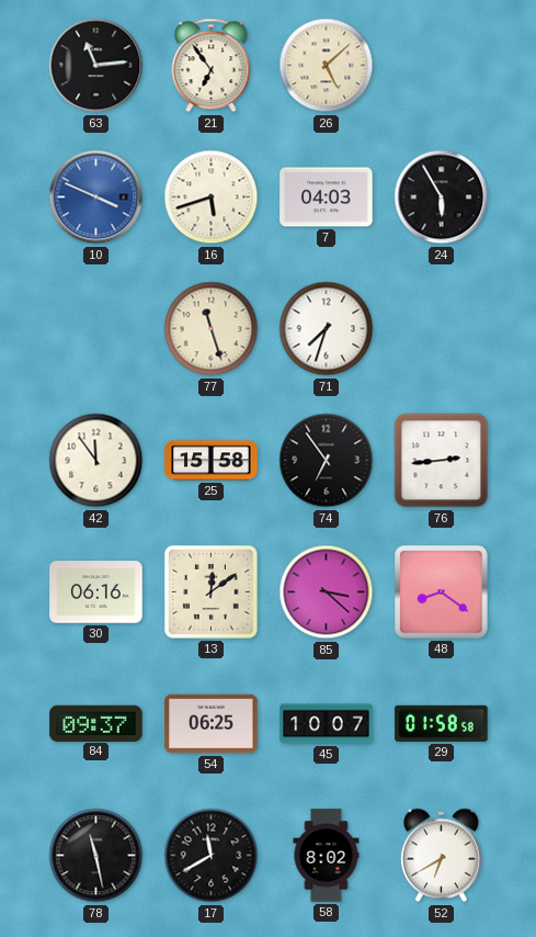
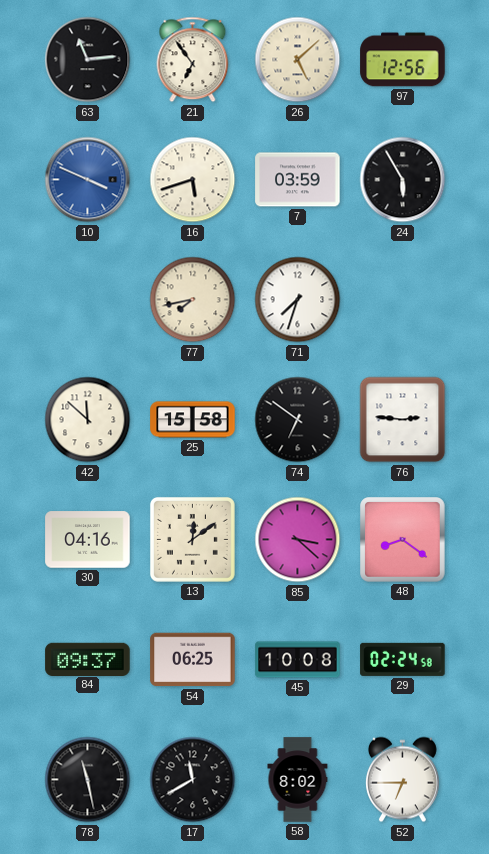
97: none -> 12:56
7: 04:03 -> 03:59
77: 11:27 -> 7:43
42: 11:54 -> 11:52
74: 6:54 -> 6:51
76: 2:44 -> 2:46
30: 06:16 -> 04:16
45: 10:07 -> 10:08
29: 01:58 -> 02:24
52: 6:40 -> 6:45
